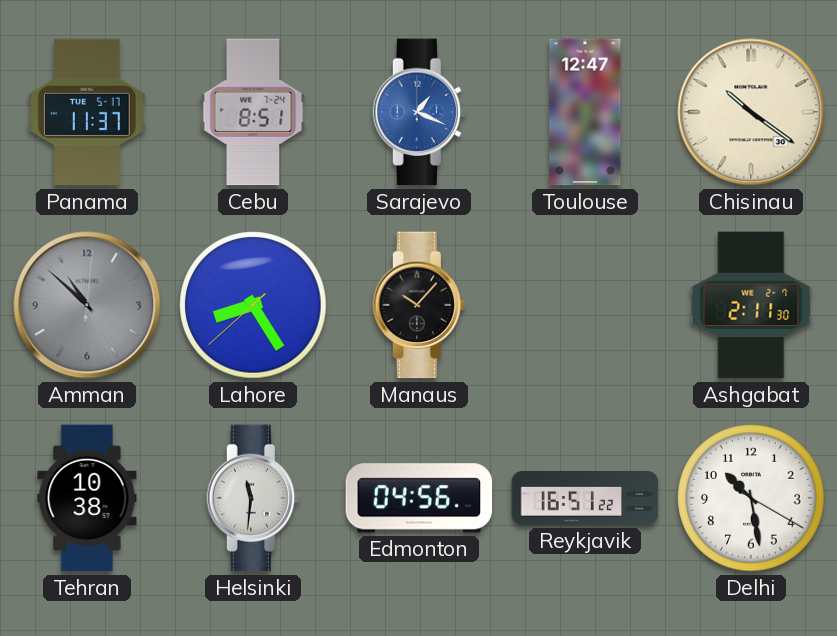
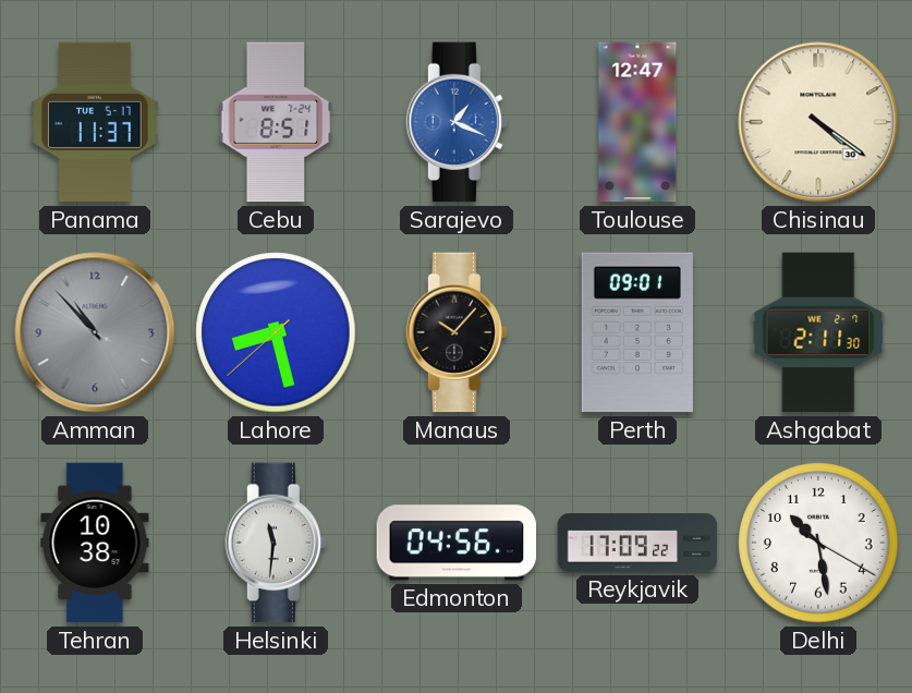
Chisinau: 10:21 -> 4:21
Amman: 10:52:01 -> 10:52:50
Lahore: 8:24 -> 8:27
Perth: none -> 09:01
Reykjavik: 16:51 -> 17:09
